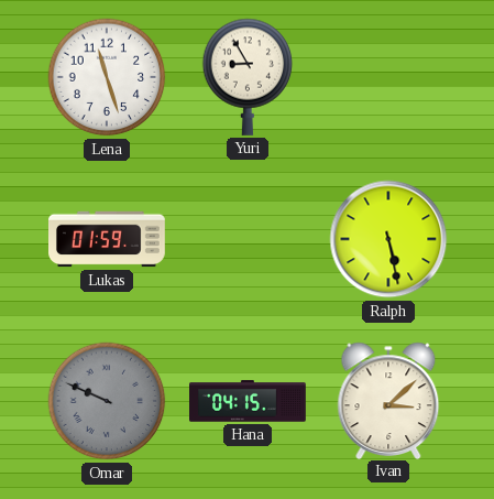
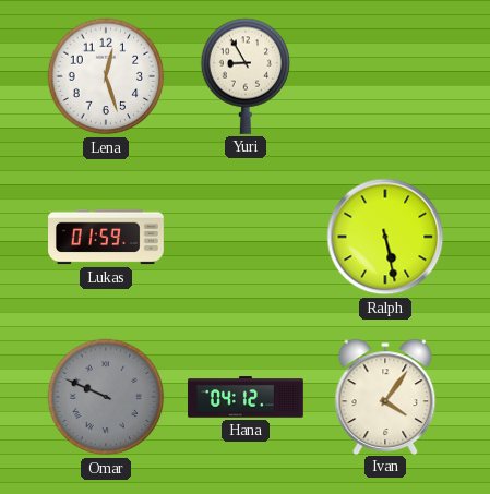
Lena: 11:27 -> 12:27
Hana: 04:15 -> 04:12
Ivan: 3:08 -> 4:06
